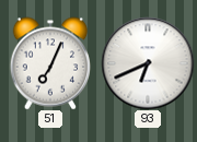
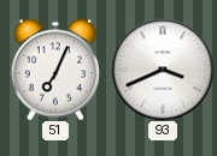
93: 6:41 -> 3:41
